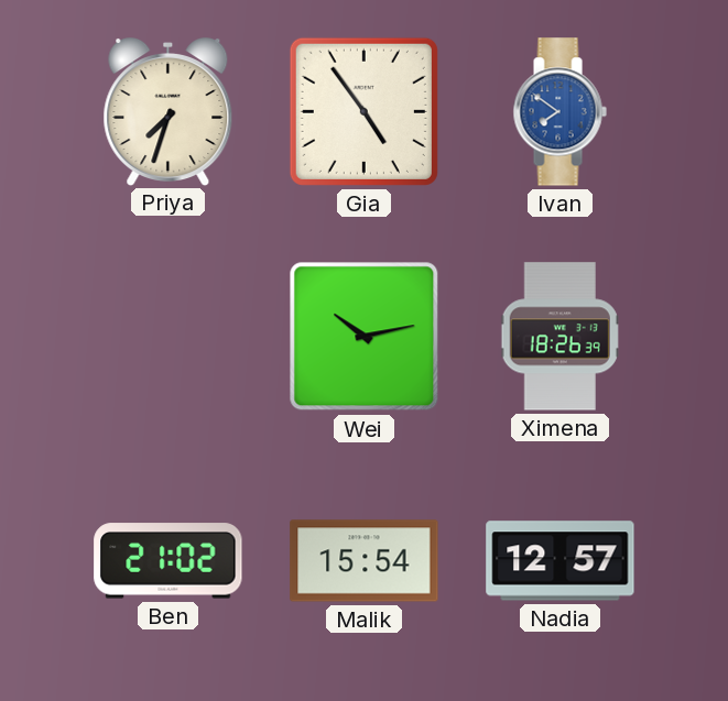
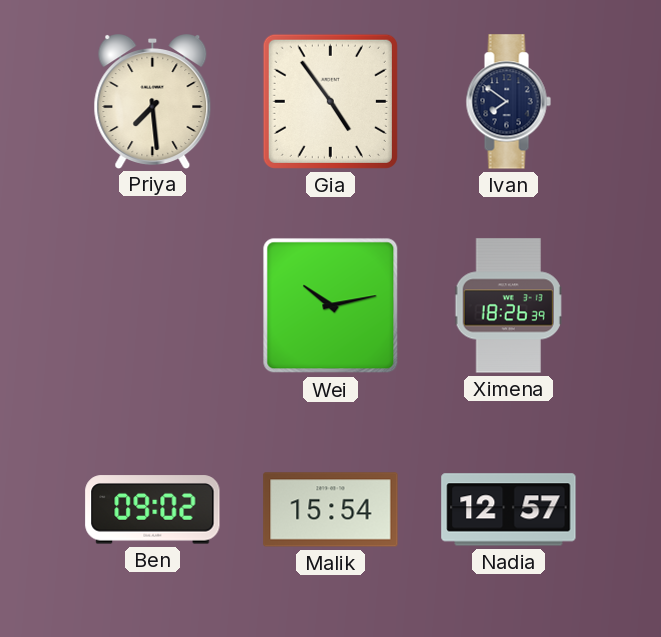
Priya: 7:33 -> 7:29
Ivan dial: blue -> navy
Ben: 21:02 -> 09:02
